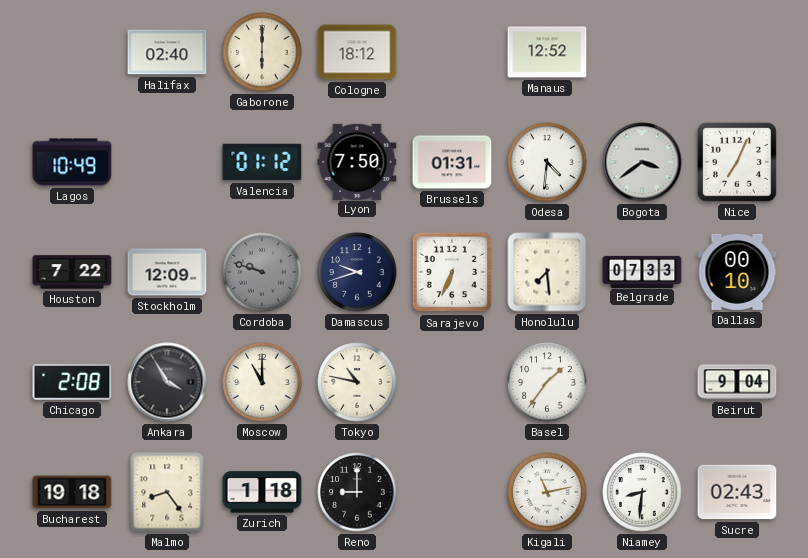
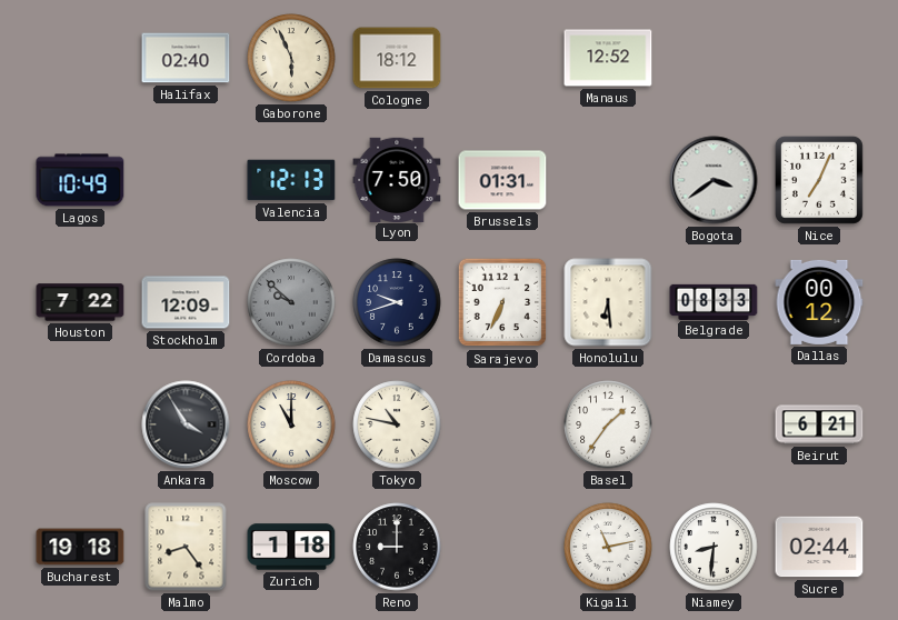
Gaborone: 6:00 -> 5:56
Valencia: 01:12 -> 12:13
Odesa: 4:31 -> none
Cordoba: 9:48 -> 9:52
Honolulu: 7:29 -> 6:29
Belgrade: 07:33 -> 08:33
Dallas: 00:10 -> 00:12
Chicago: 2:08 -> none
Beirut: 9:04 -> 6:21
Sucre: 02:43 -> 02:44
